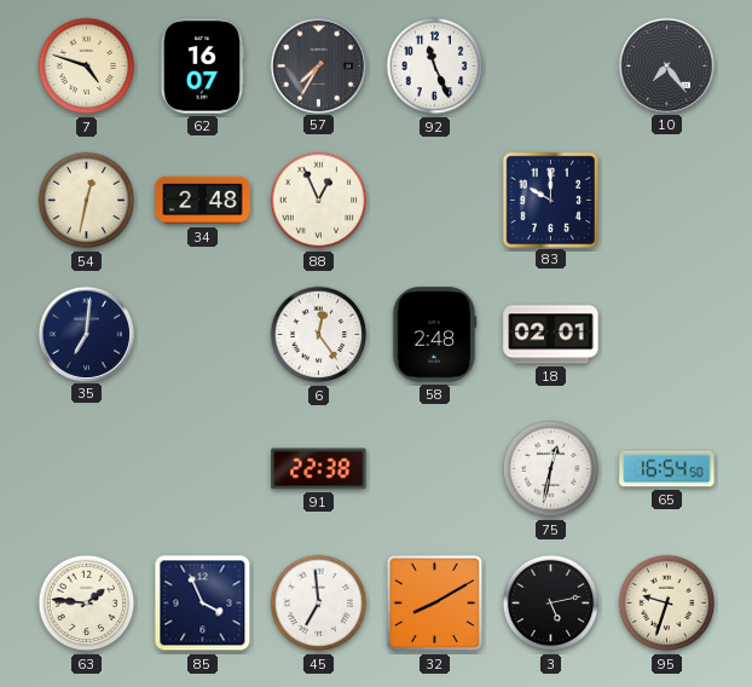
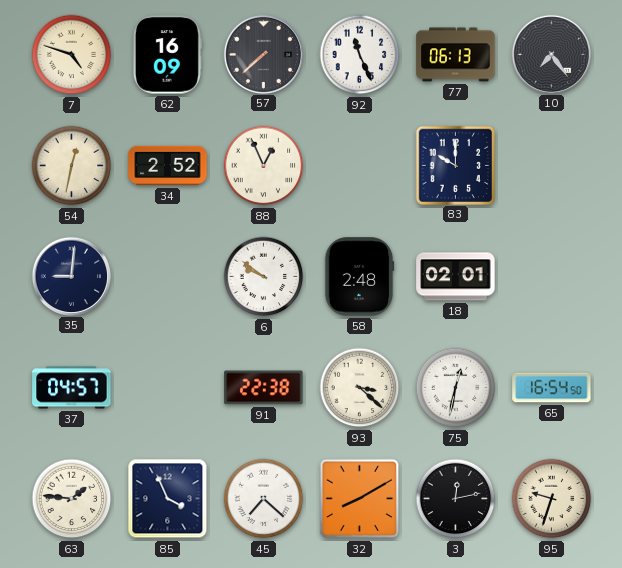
62: 16:07 -> 16:09
57: 7:35 -> 7:38
77: none -> 06:13
34: 2:48 -> 2:52
35: 7:01 -> 9:01
6: 12:24 -> 9:51
37: none -> 04:57
93: none -> 3:22
45: 6:59 -> 7:22
3: 5:13 -> 12:13
